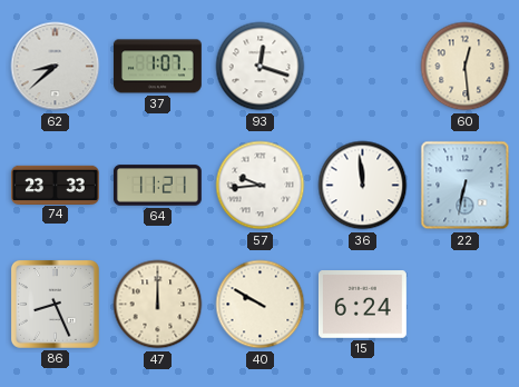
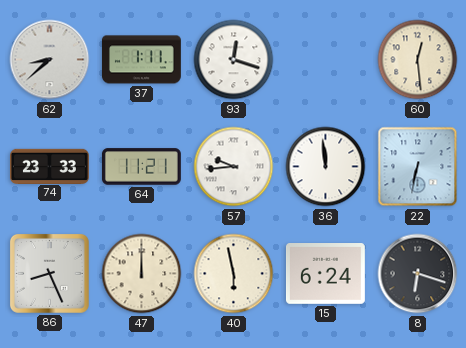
37: 1:07 -> 1:11
40: 9:50 -> 5:58
8: none -> 6:18
